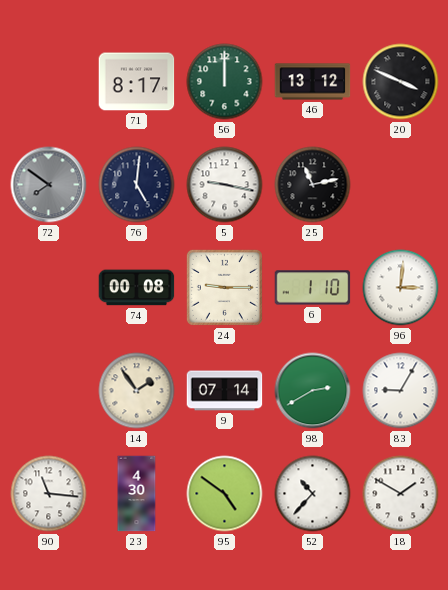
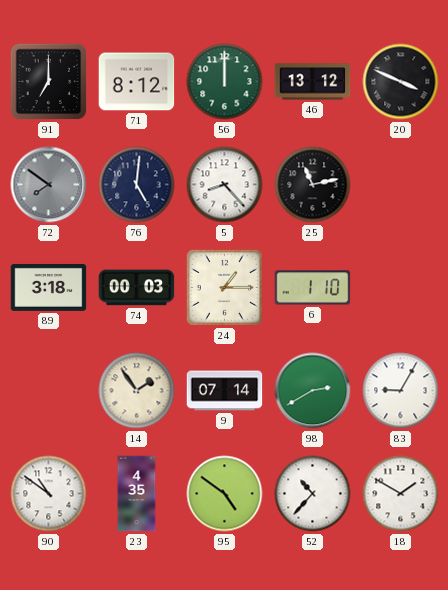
91: none -> 7:00
71: 8:17 -> 8:12
5: 9:17 -> 8:23
89: none -> 3:18
74: 00:08 -> 00:03
24: 9:15 -> 1:15
96: 3:01 -> none
90: 11:16 -> 10:51
23: 4:30 -> 4:35
